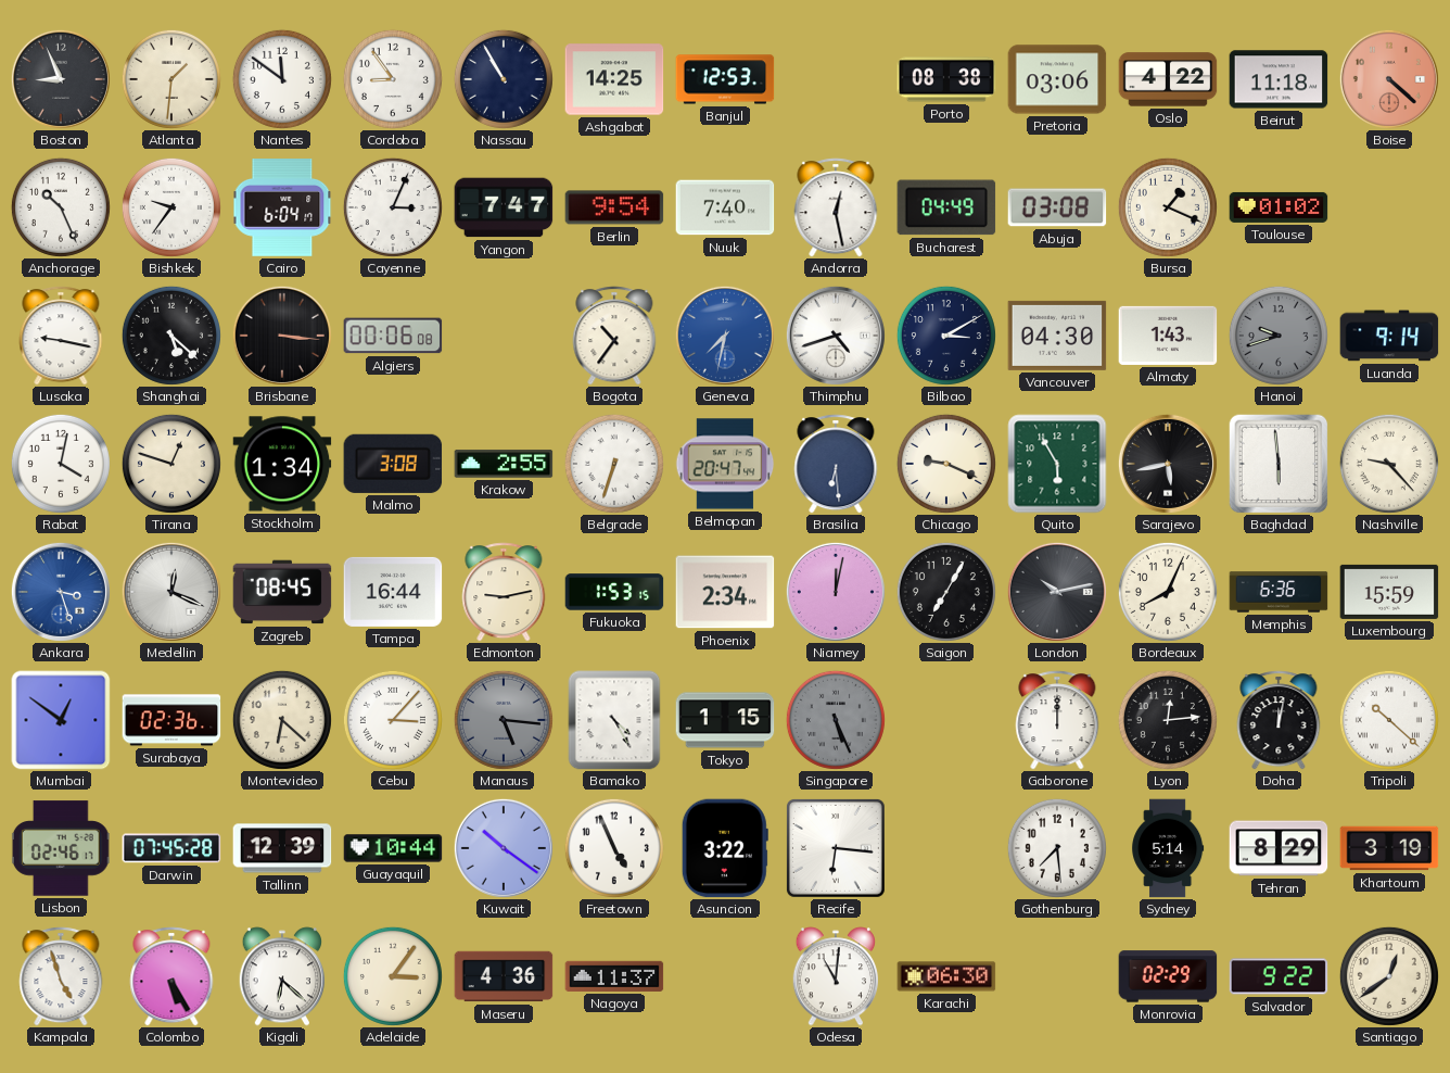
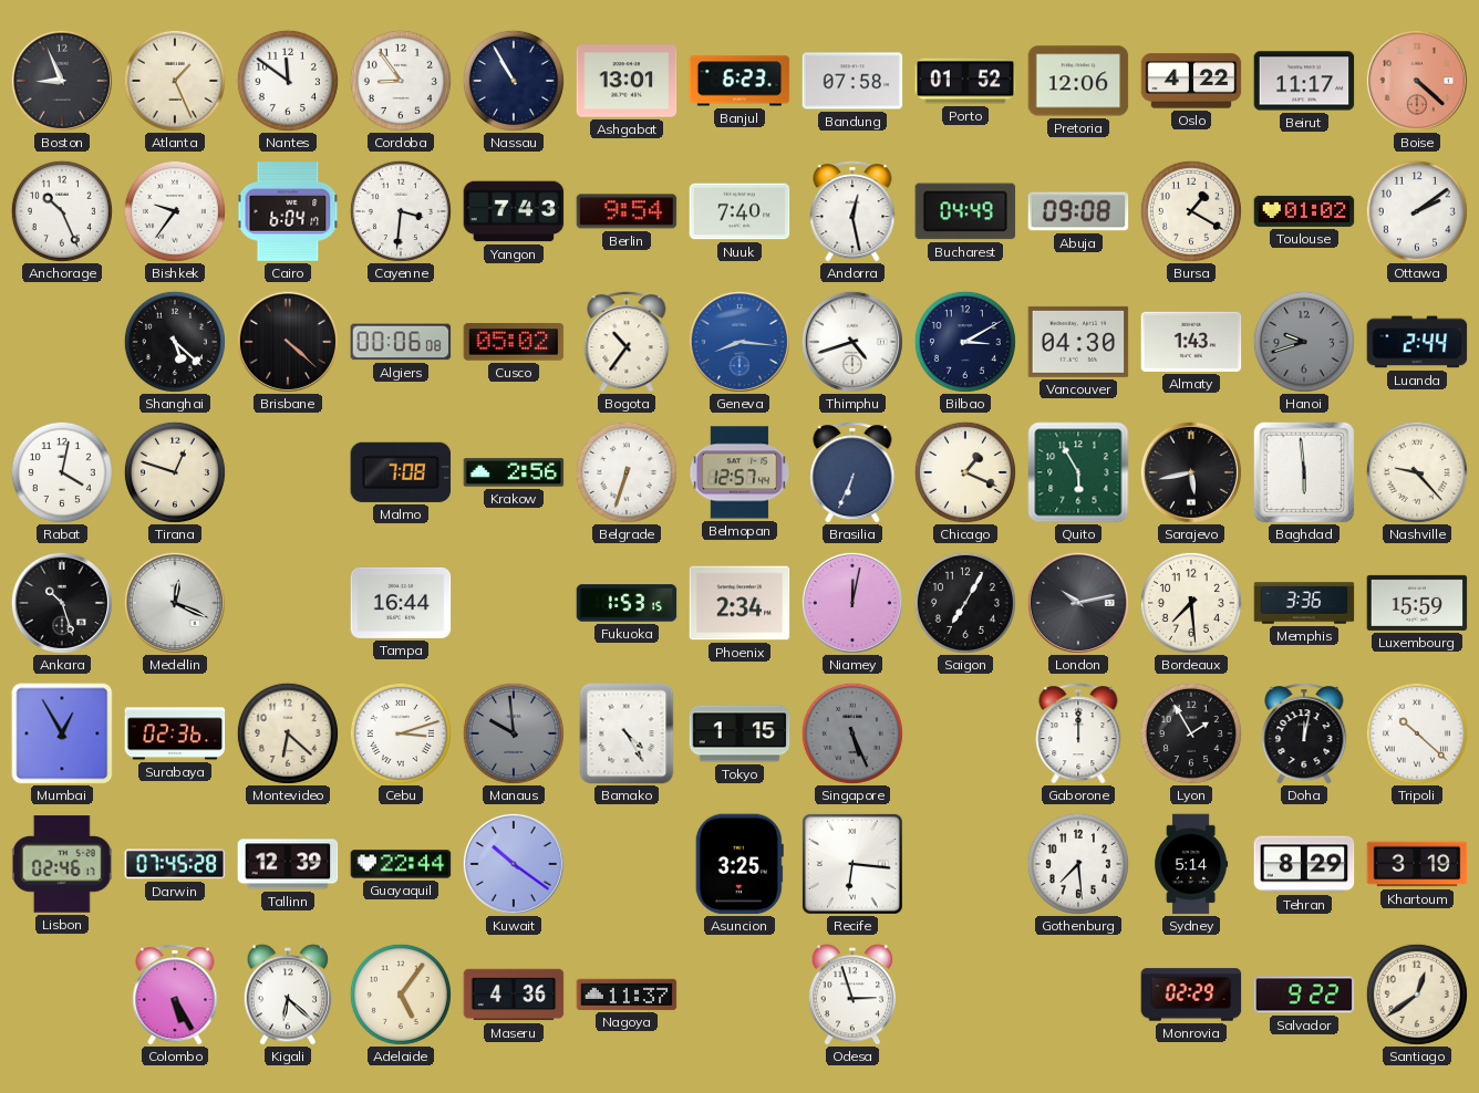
Atlanta: 1:31 -> 1:26
Ashgabat: 14:25 -> 13:01
Banjul: 12:53 -> 6:23
Bandung: none -> 07:58
Porto: 08:38 -> 01:52
Pretoria: 03:06 -> 12:06
Beirut: 11:18 -> 11:17
Cayenne: 3:04 -> 3:31
Yangon: 7:47 -> 7:43
Abuja: 03:08 -> 09:08
Bursa: 1:19 -> 1:20
Ottawa: none -> 2:09
Lusaka: 9:17 -> none
Brisbane: 3:16 -> 4:22
Cusco: none -> 05:02
Geneva: 7:32 -> 8:16
Luanda: 9:14 -> 2:44
Stockholm: 1:34 -> none
Malmo: 3:08 -> 7:08
Krakow: 2:55 -> 2:56
Belmopan: 20:47 -> 12:57
Brasilia: 6:29 -> 6:34
Chicago: 9:19 -> 1:19
Ankara: 3:27 -> 10:27
Ankara dial: blue -> black
Zagreb: 08:45 -> none
Edmonton: 9:13 -> none
Bordeaux: 8:04 -> 7:29
Memphis: 6:36 -> 3:36
Mumbai: 12:51 -> 12:55
Cebu: 3:07 -> 3:12
Manaus: 5:16 -> 9:59
Lyon: 12:14 -> 1:55
Guayaquil: 10:44 -> 22:44
Freetown: 4:56 -> none
Asuncion: 3:22 -> 3:25
Kampala: 4:57 -> none
Adelaide: 3:06 -> 5:06
Odesa: 11:01 -> 2:57
Karachi: 06:30 -> none
